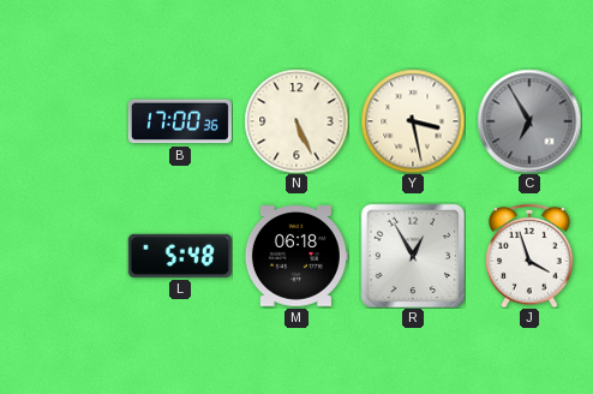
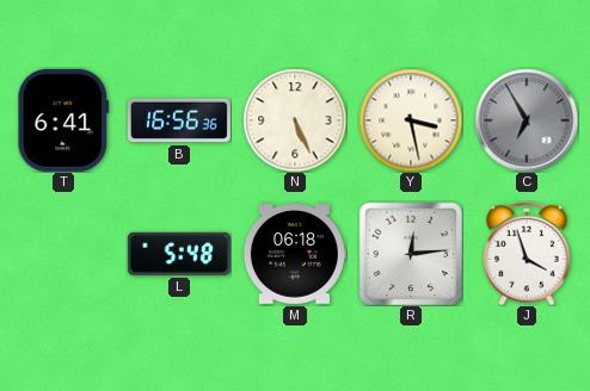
T: none -> 6:41
B: 17:00 -> 16:56
R: 12:55 -> 12:14
